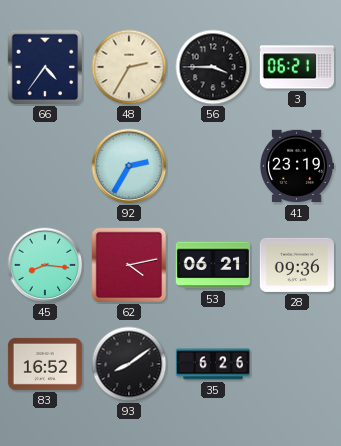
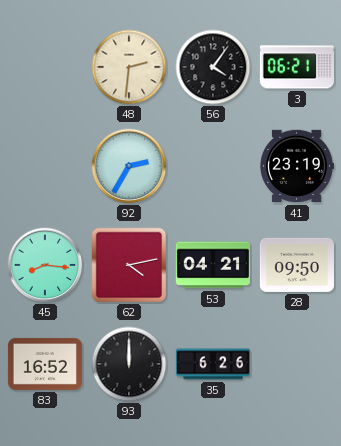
66: 4:36 -> none
48: 2:35 -> 2:31
56: 3:45 -> 4:06
53: 06:21 -> 04:21
28: 09:36 -> 09:50
93: 8:09 -> 12:00
